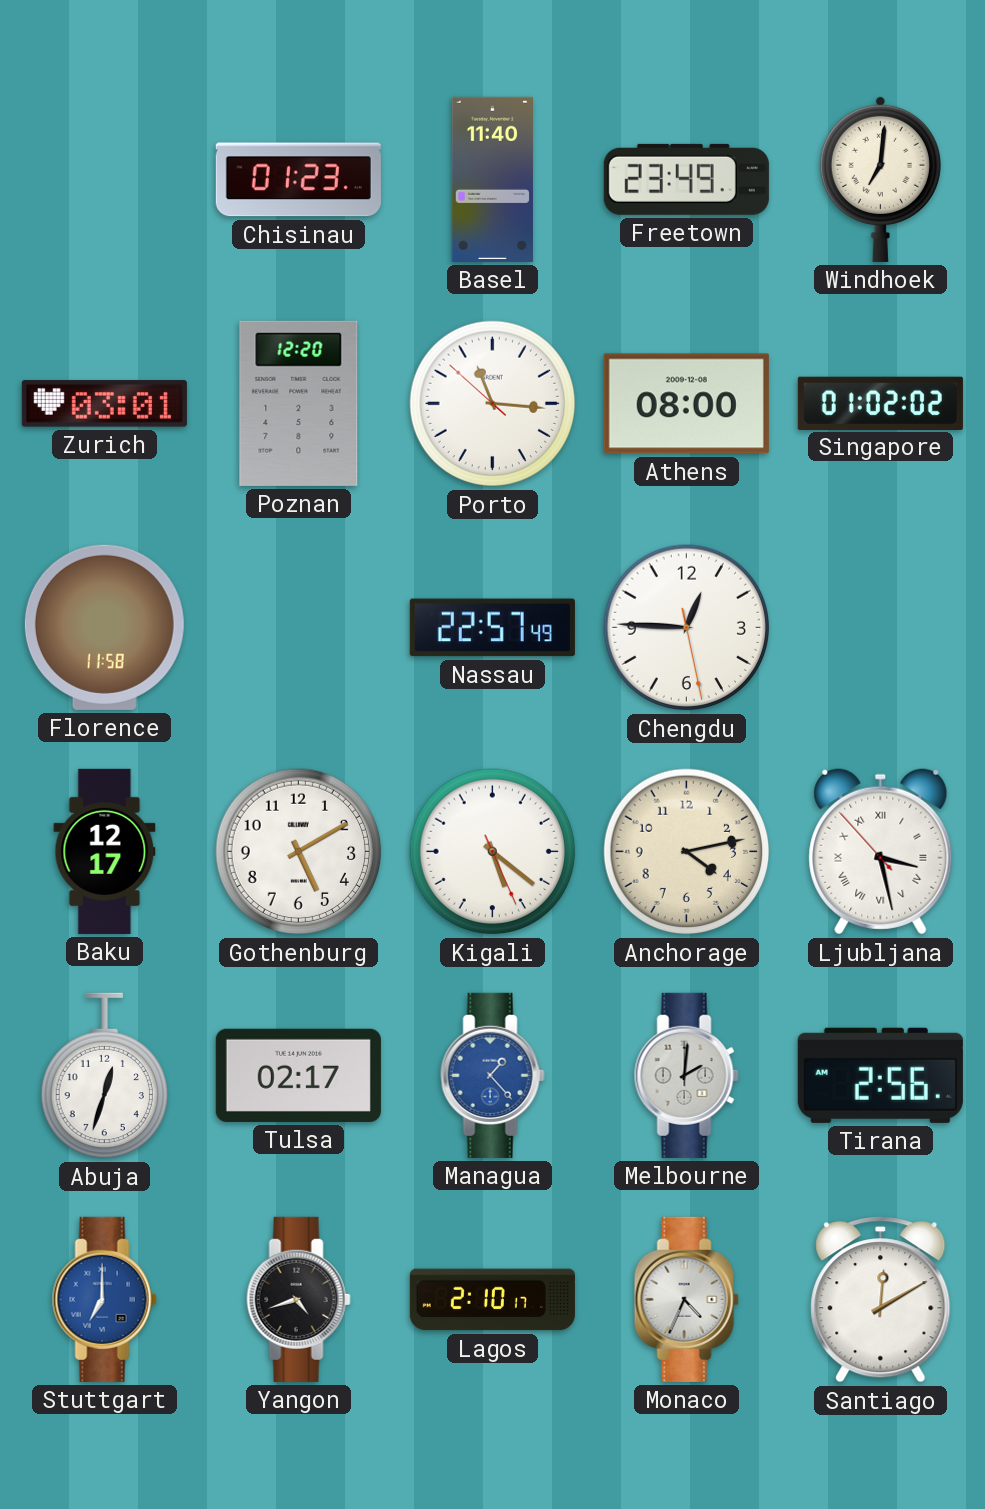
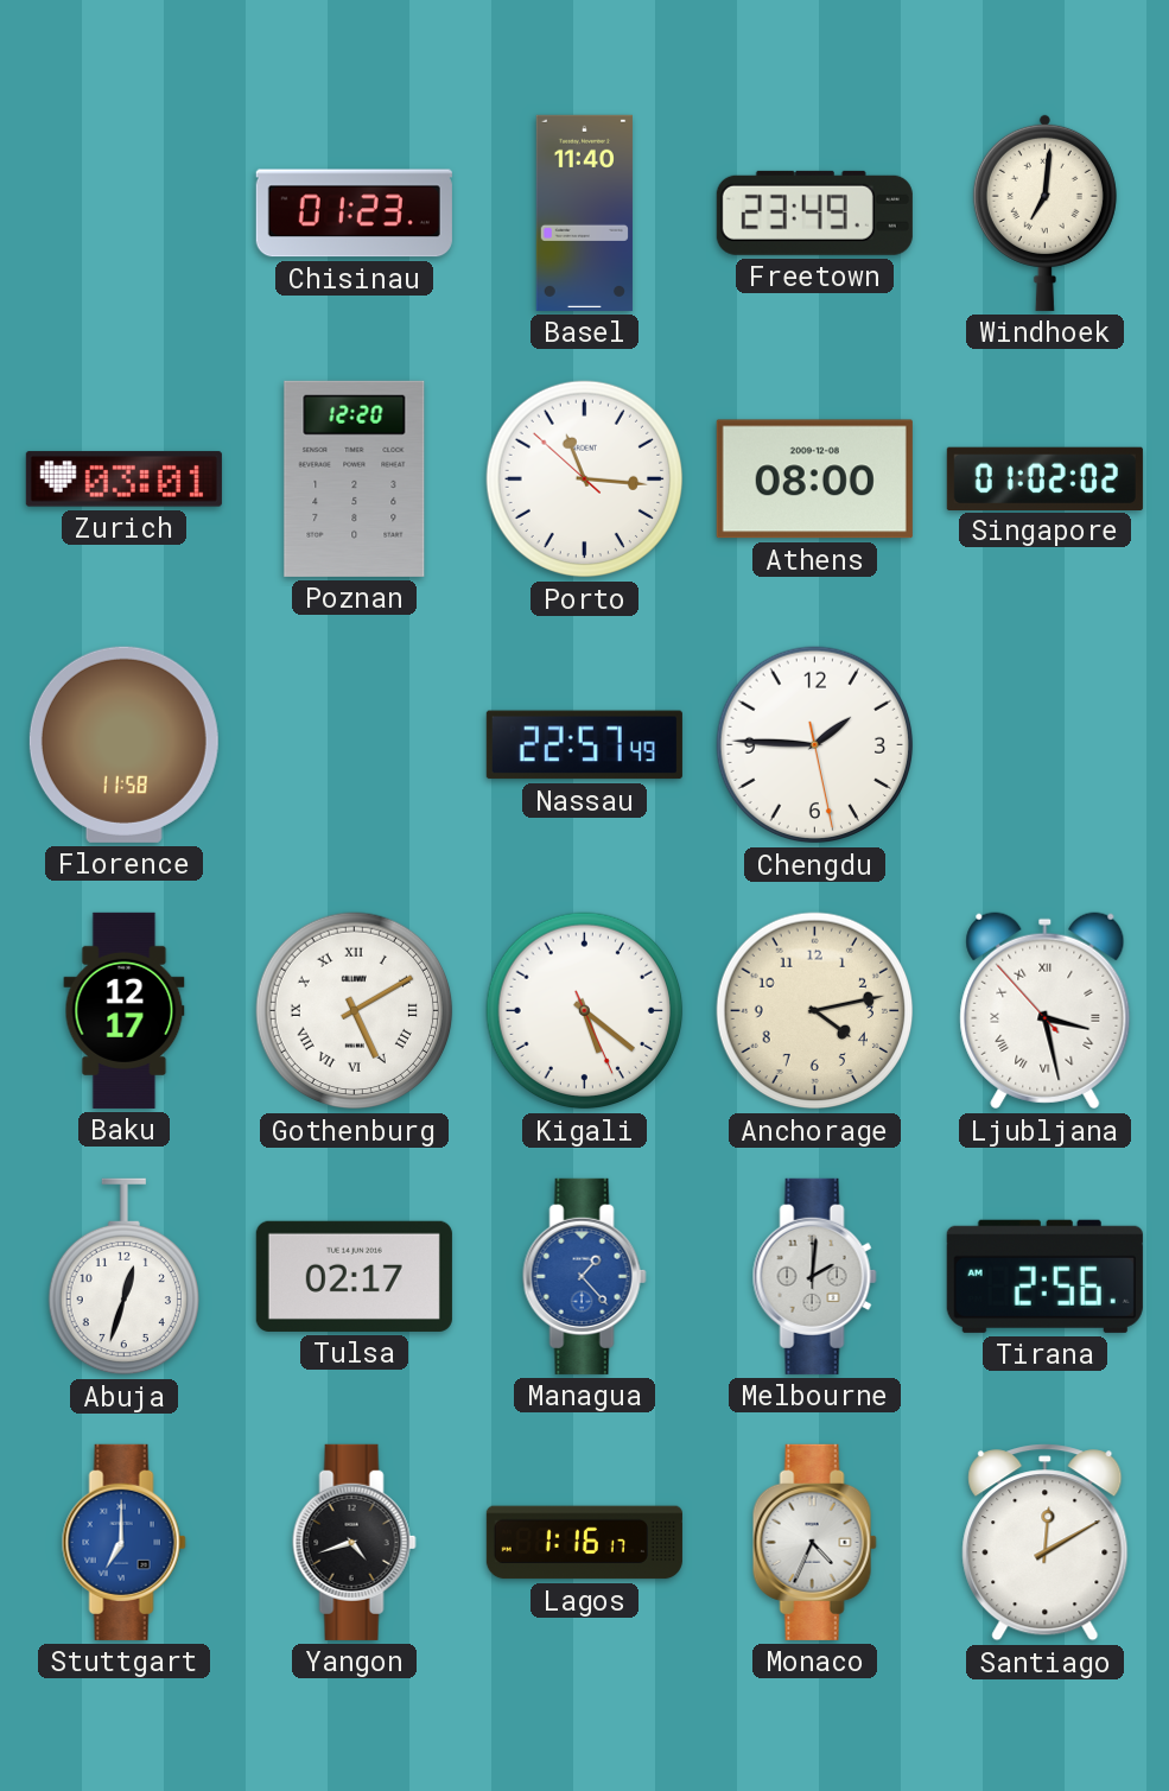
Chengdu: 12:45 -> 1:45
Gothenburg numerals: Arabic -> Roman
Lagos: 2:10 -> 1:16
